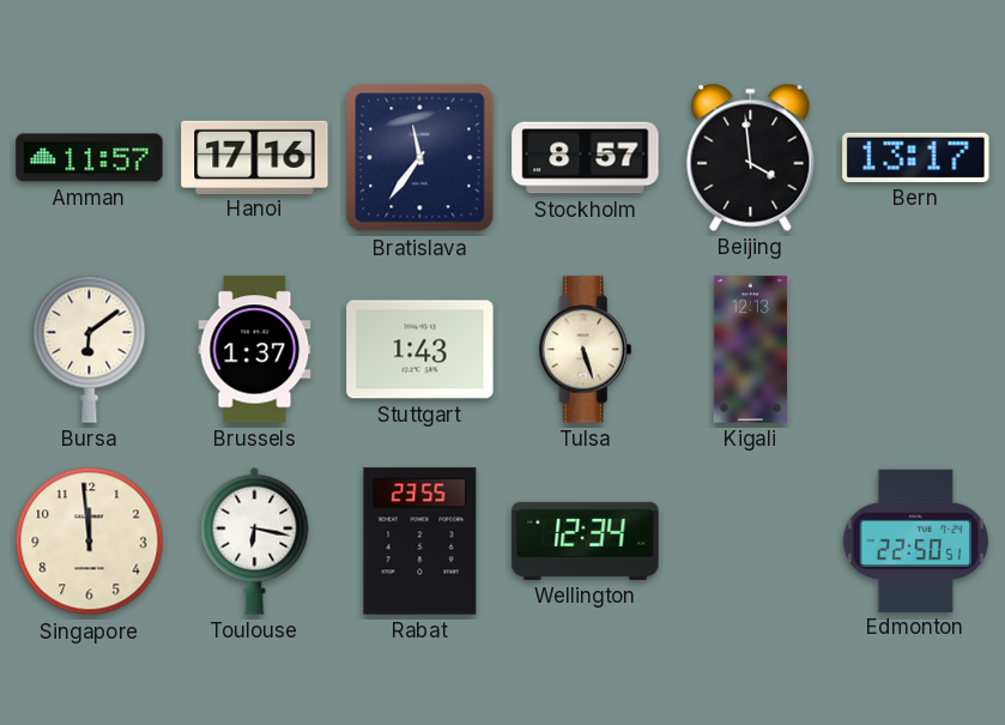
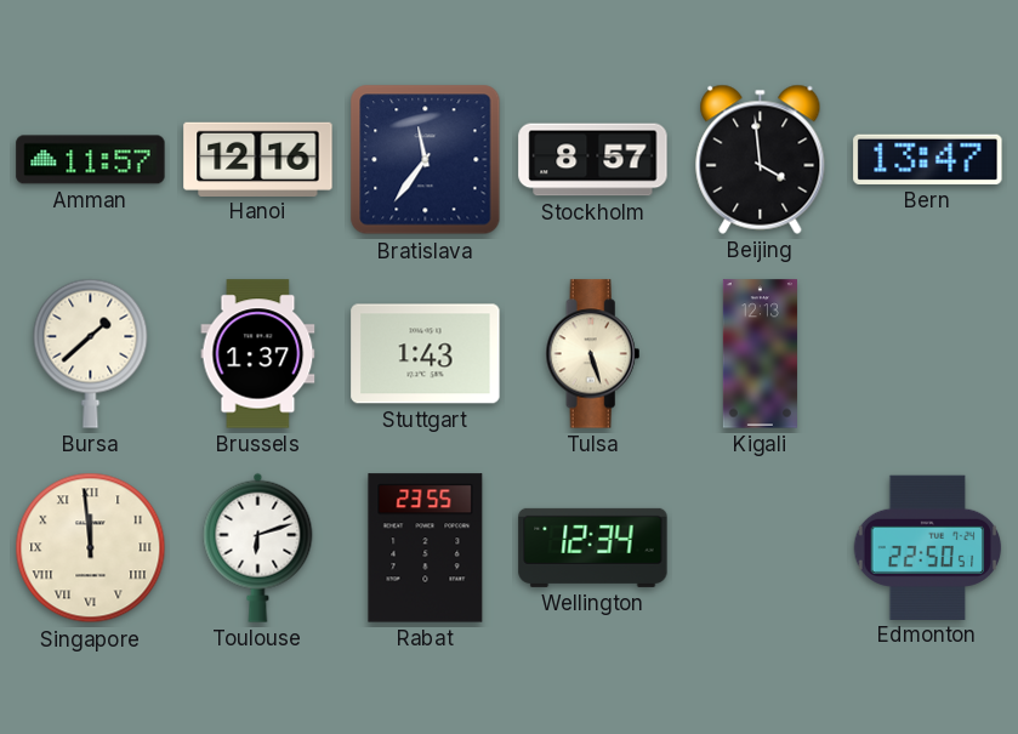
Hanoi: 17:16 -> 12:16
Bern: 13:17 -> 13:47
Bursa: 6:09 -> 1:38
Singapore numerals: Arabic -> Roman
Toulouse: 6:17 -> 6:12
